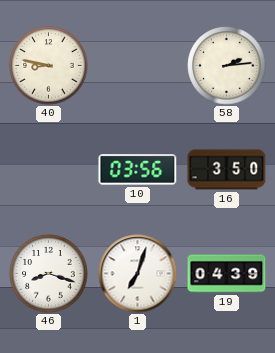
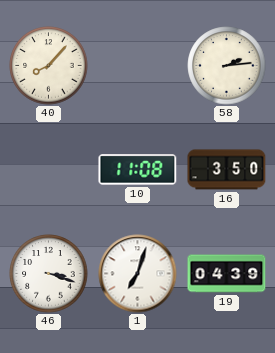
40: 8:47 -> 8:07
10: 03:56 -> 11:08
46: 8:18 -> 3:18
